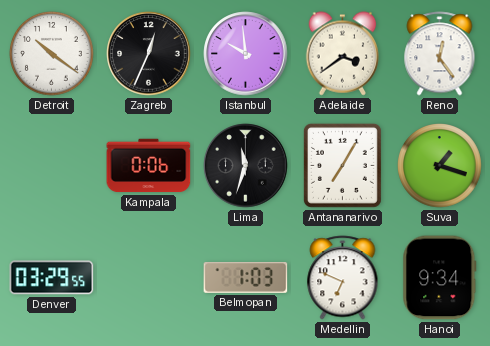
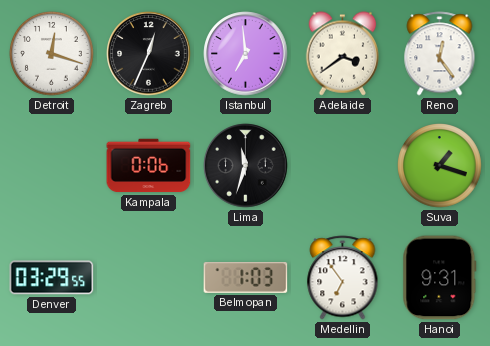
Detroit: 10:21 -> 12:18
Istanbul: 9:59 -> 6:59
Antananarivo: 7:05 -> none
Medellin: 6:49 -> 6:54
Hanoi: 9:34 -> 9:31
